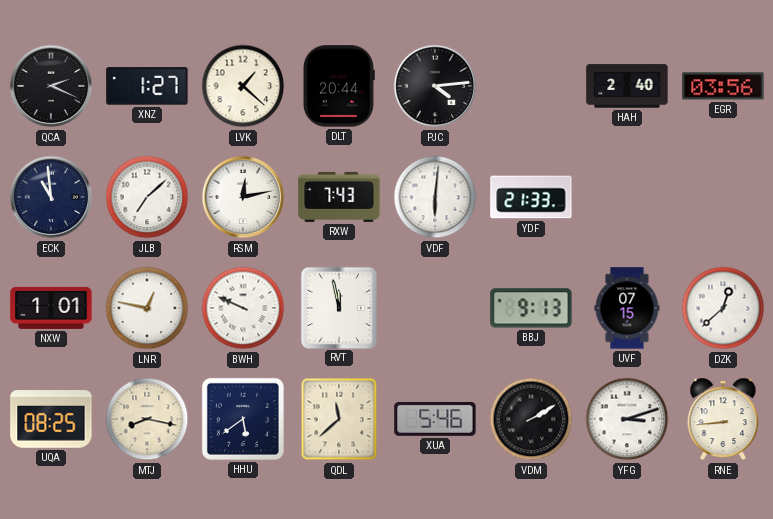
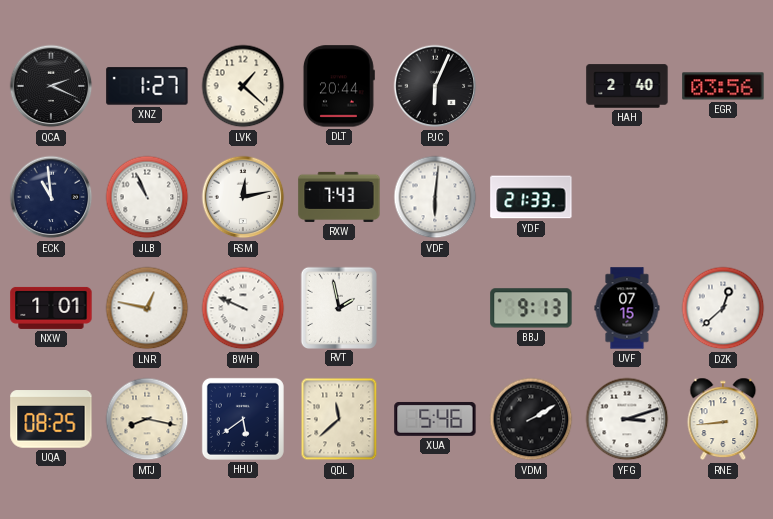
PJC: 4:14 -> 6:04
JLB: 7:08 -> 10:56
RVT: 11:58 -> 1:58
